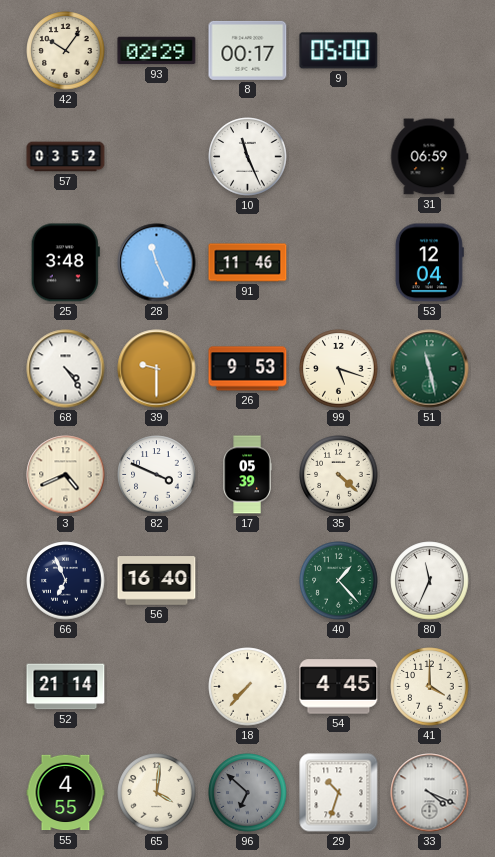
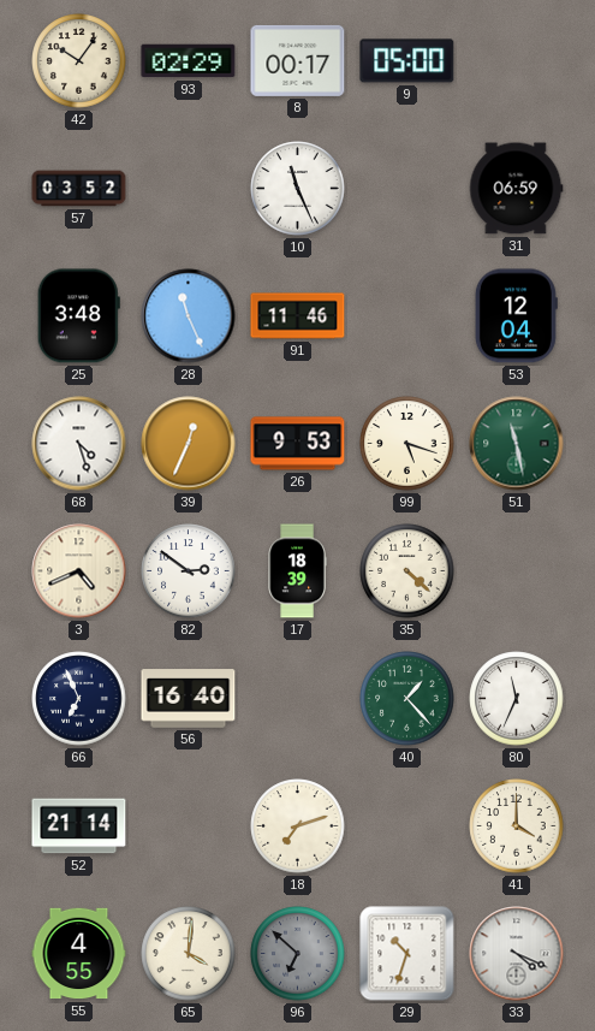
68: 4:24 -> 4:27
39: 9:30 -> 12:34
82: 3:49 -> 2:51
17: 05:39 -> 18:39
18: 7:37 -> 7:12
54: 4:45 -> none
